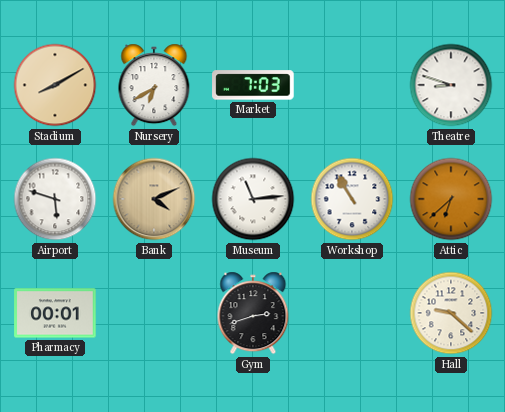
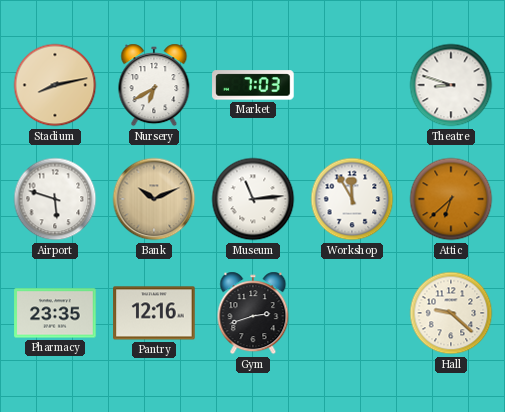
Stadium: 8:10 -> 8:13
Bank: 4:11 -> 10:11
Workshop: 10:55 -> 11:55
Pharmacy: 00:01 -> 23:35
Pantry: none -> 12:16
